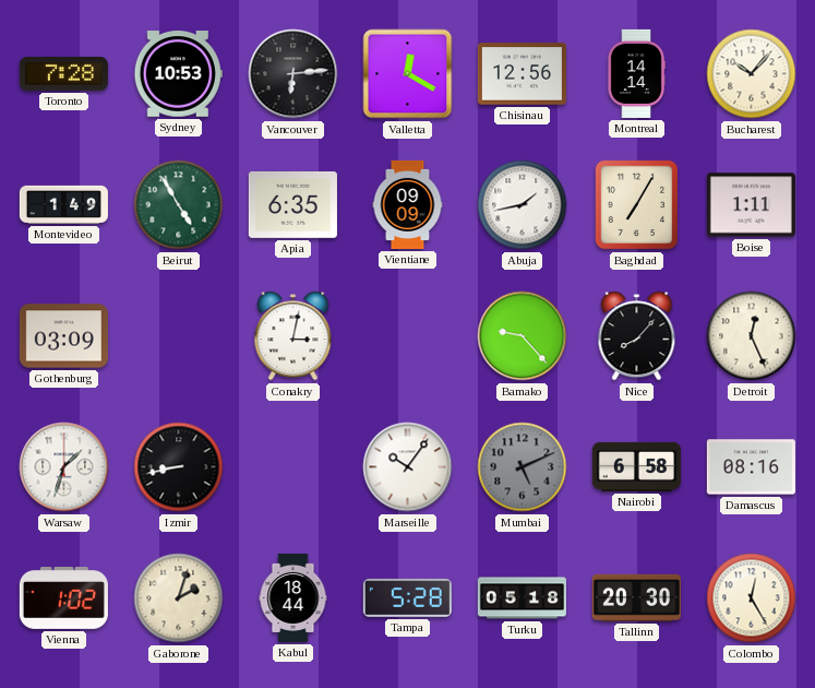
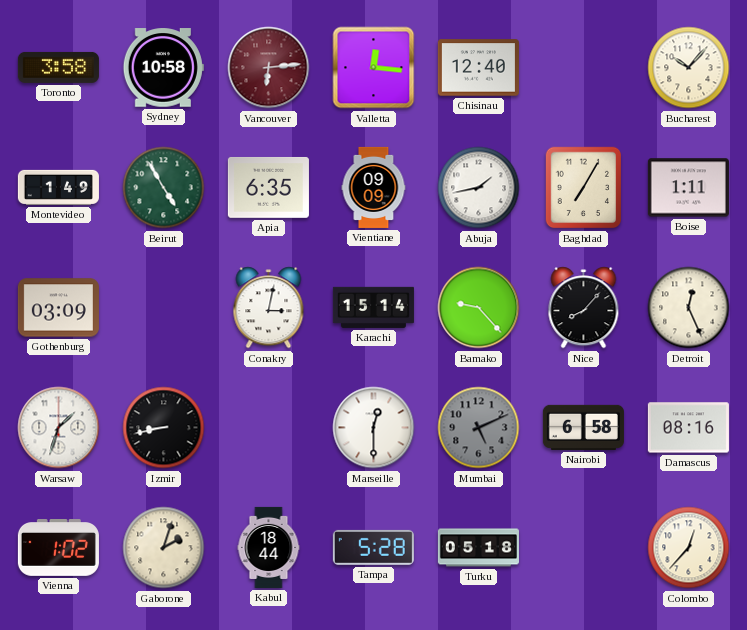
Toronto: 7:28 -> 3:58
Sydney: 10:53 -> 10:58
Vancouver dial: black -> burgundy
Valletta: 12:20 -> 12:16
Chisinau: 12:56 -> 12:40
Montreal: 14:14 -> none
Karachi: none -> 15:14
Marseille: 10:06 -> 12:30
Tallinn: 20:30 -> none
Colombo: 12:25 -> 12:37
